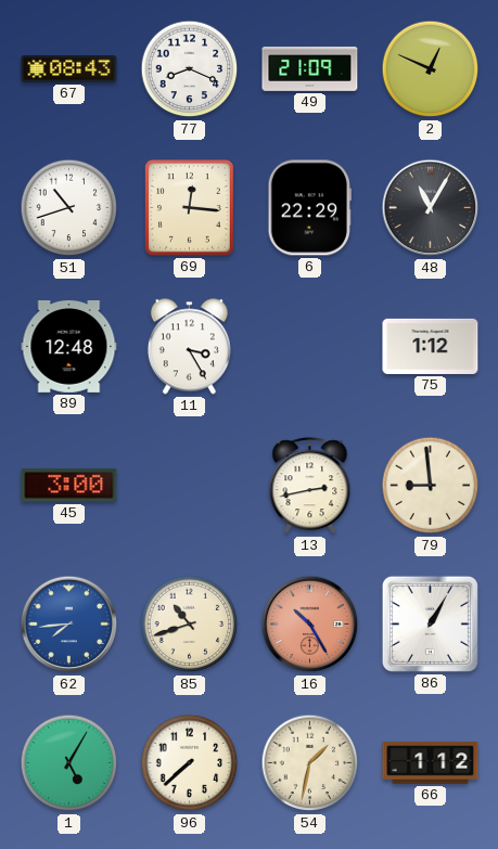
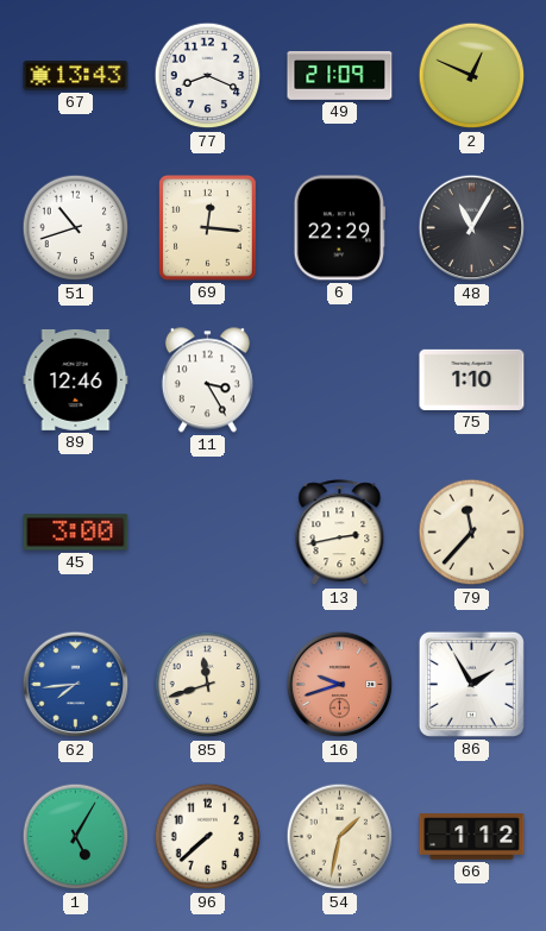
67: 08:43 -> 13:43
89: 12:48 -> 12:46
75: 1:12 -> 1:10
79: 8:59 -> 11:37
85: 10:42 -> 11:42
16: 10:25 -> 9:42
86: 1:05 -> 1:55
